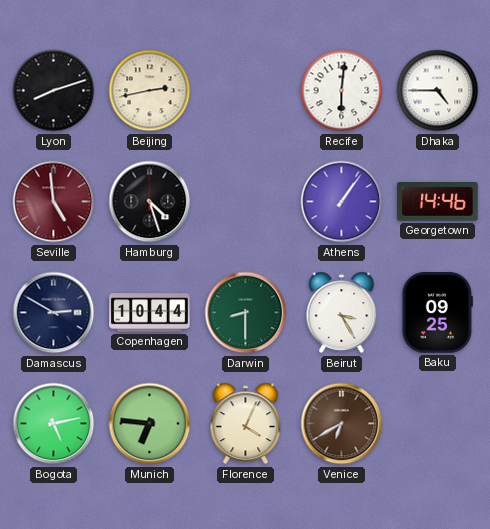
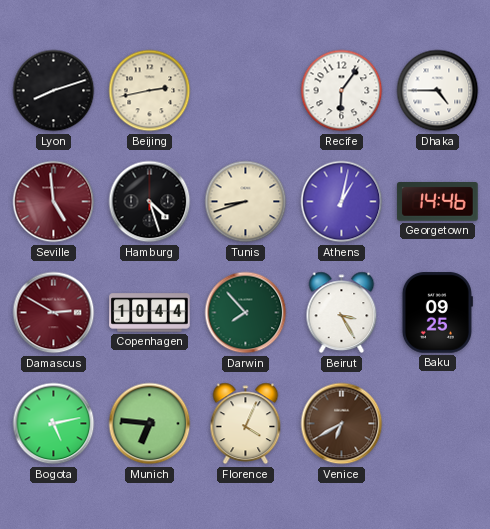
Recife: 6:01 -> 6:06
Tunis: none -> 8:42
Athens: 1:06 -> 1:02
Damascus dial: navy -> burgundy
Darwin: 8:30 -> 7:53
